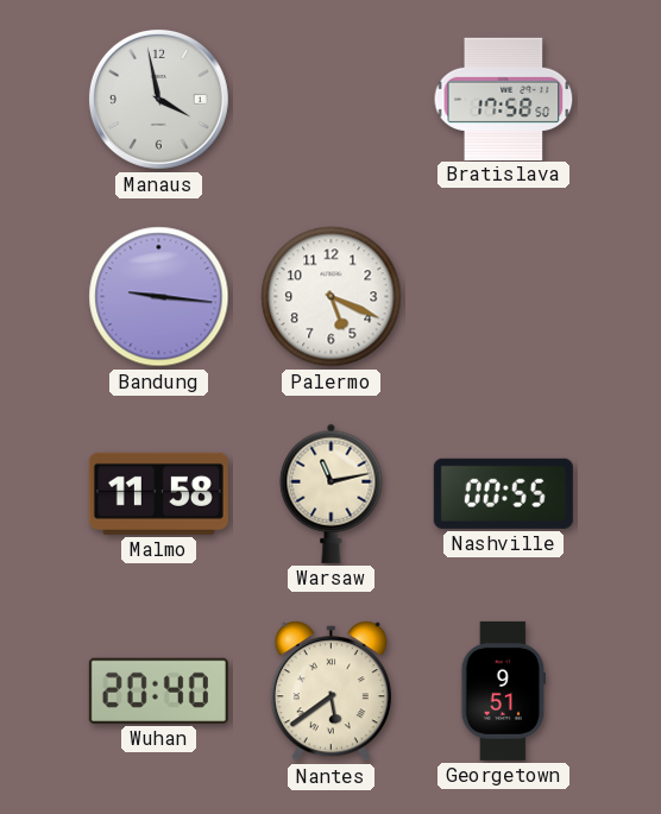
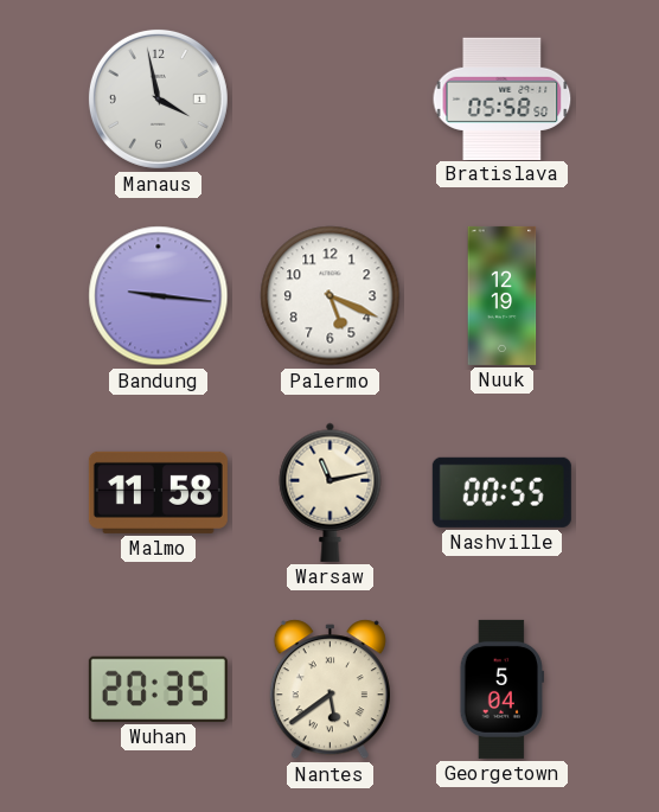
Bratislava: 17:58 -> 05:58
Nuuk: none -> 12:19
Wuhan: 20:40 -> 20:35
Georgetown: 9:51 -> 5:04
